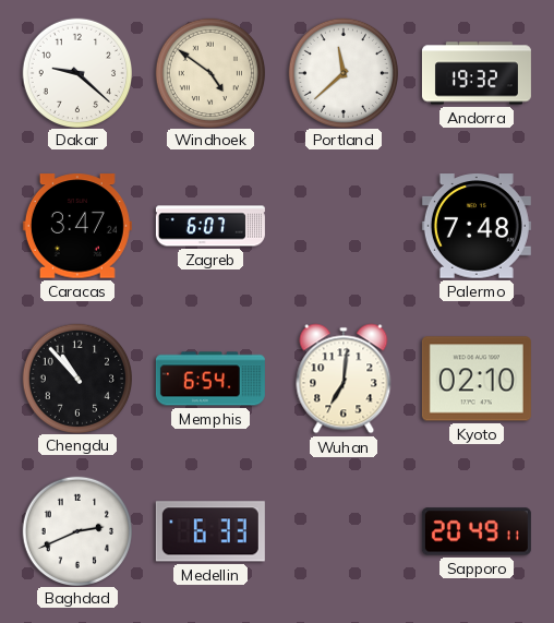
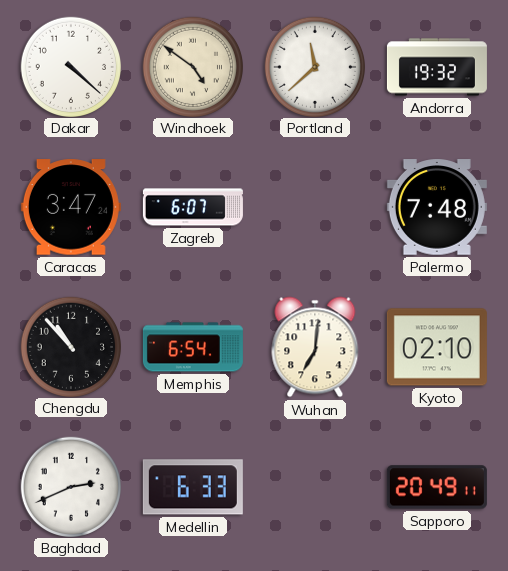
Dakar: 9:22 -> 4:22
